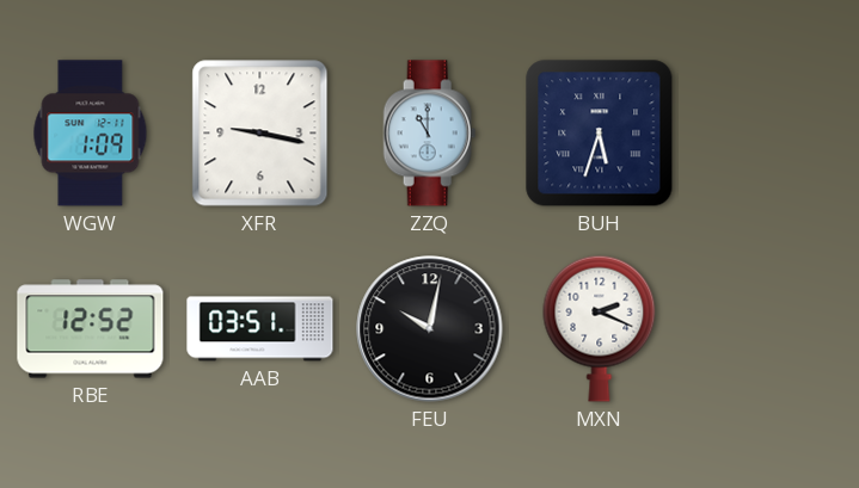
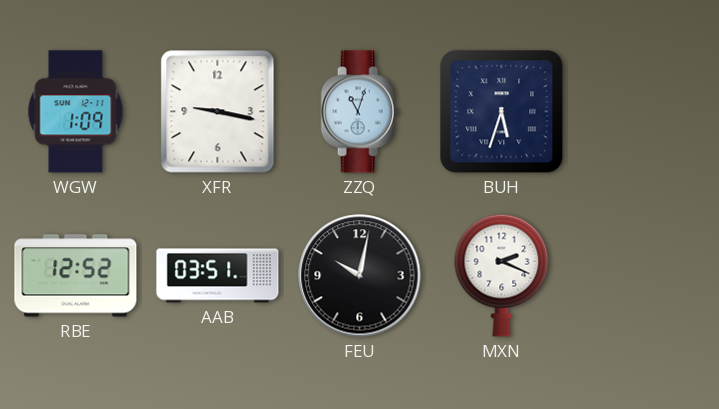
ZZQ: 11:00 -> 11:03
